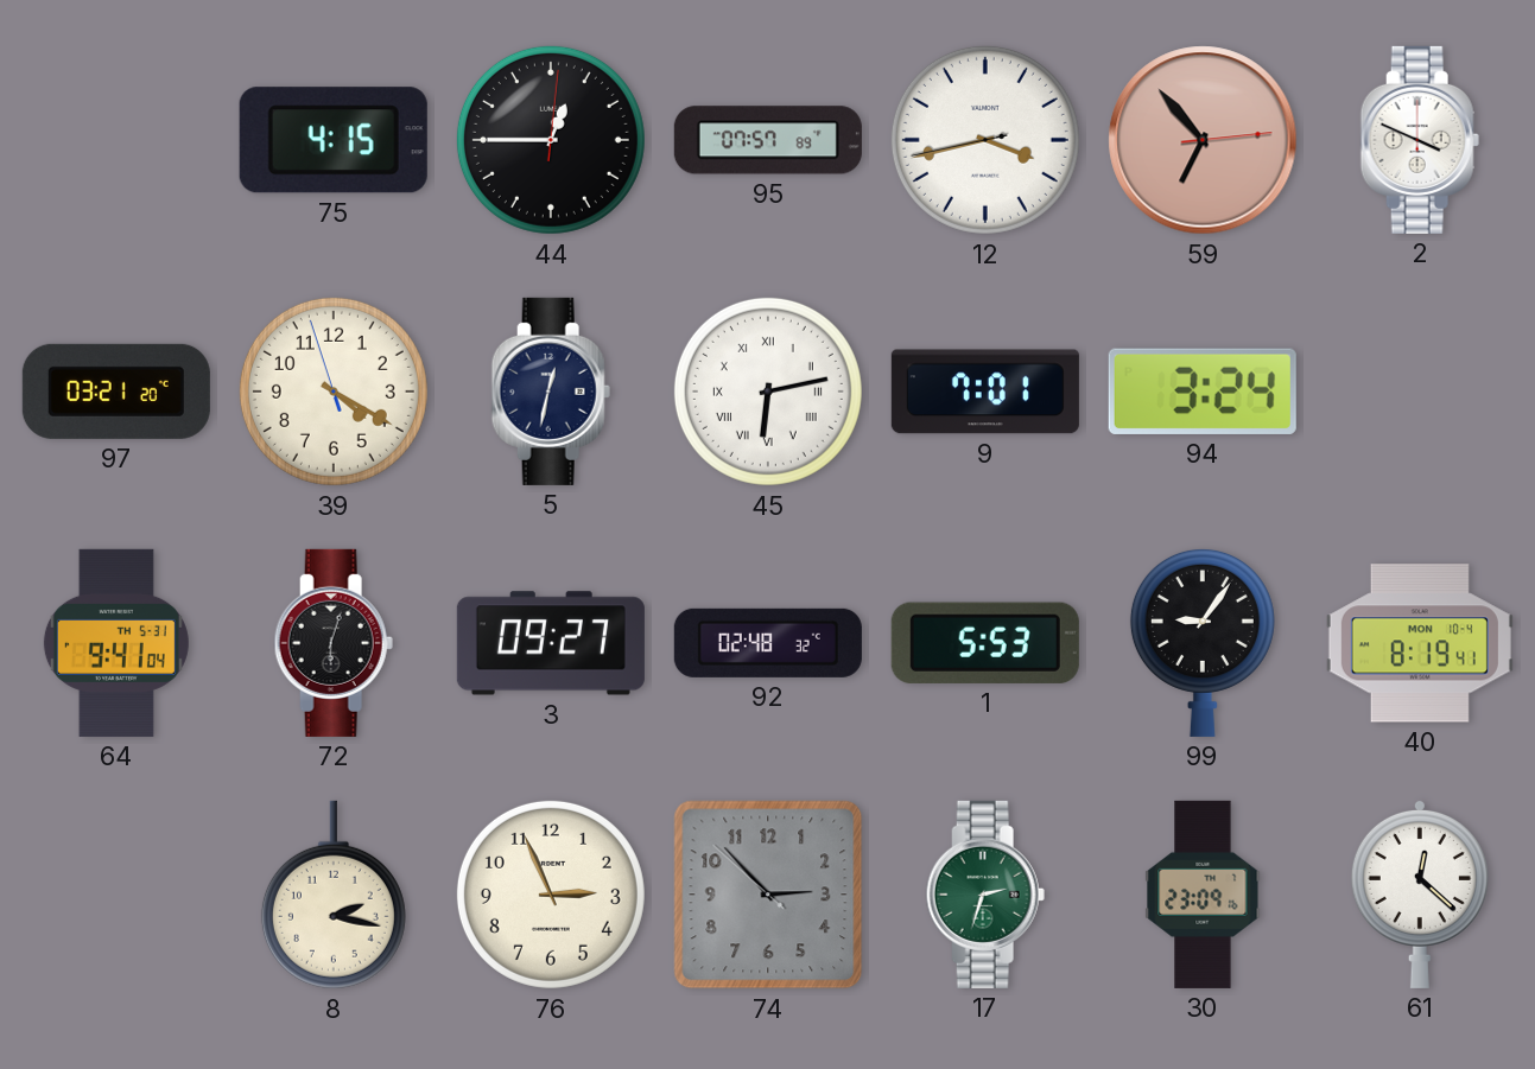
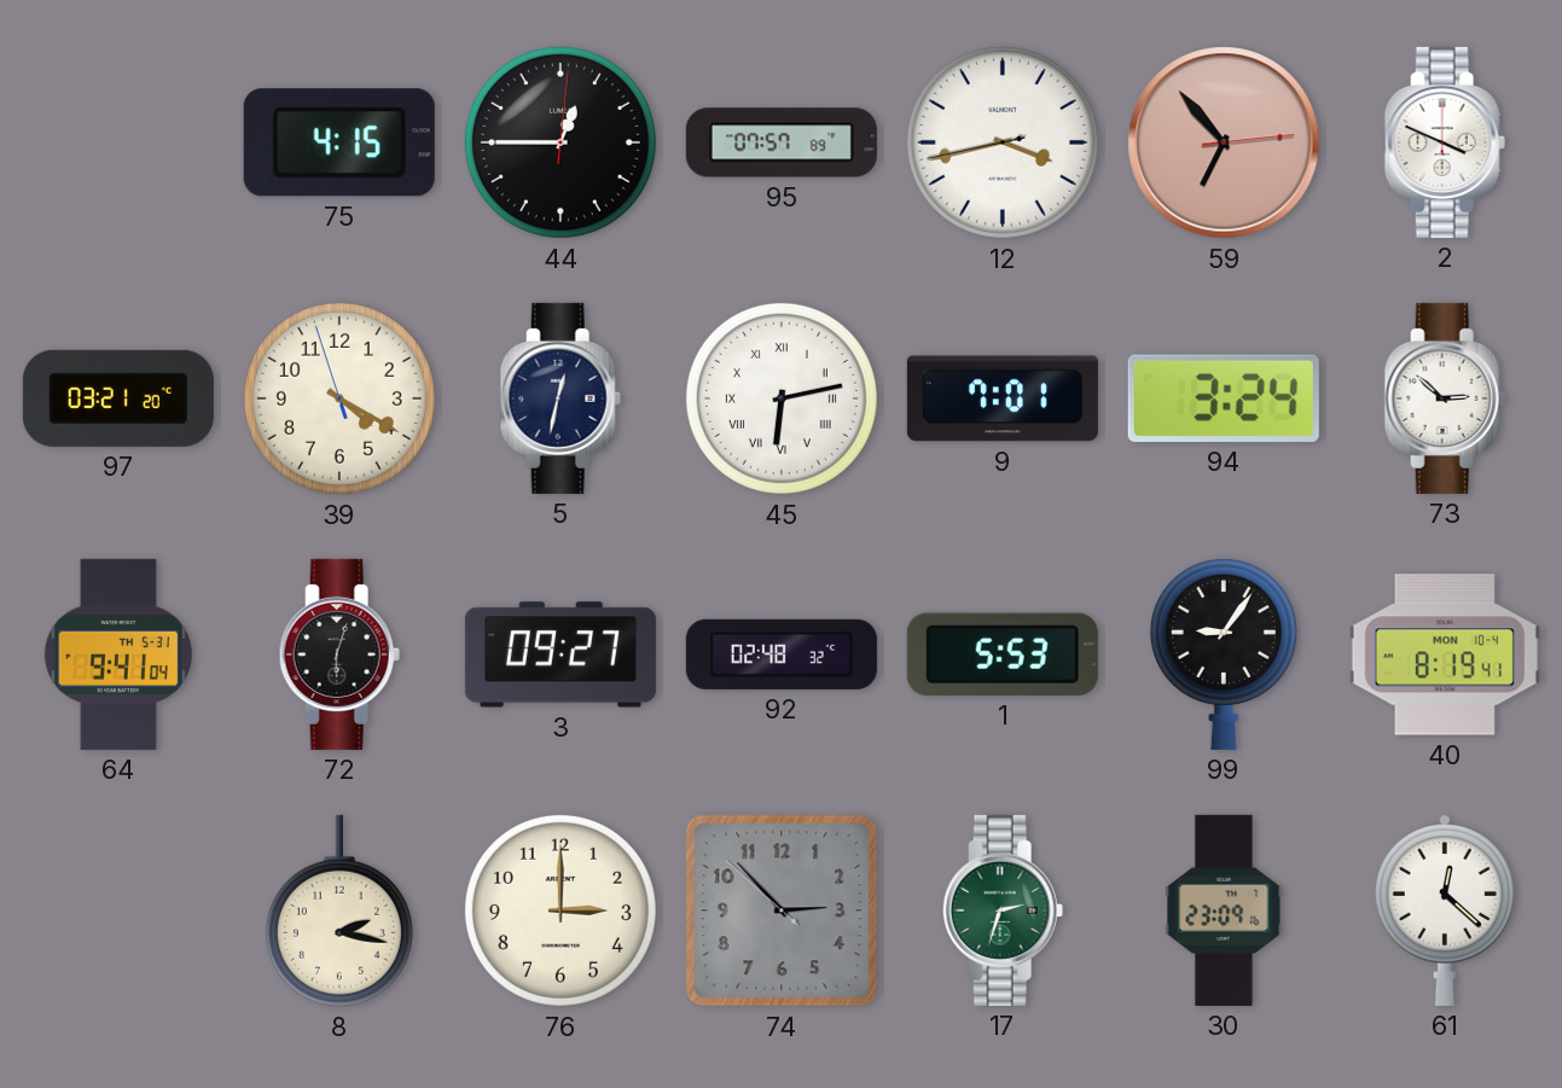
73: none -> 2:52
76: 2:56 -> 3:00
